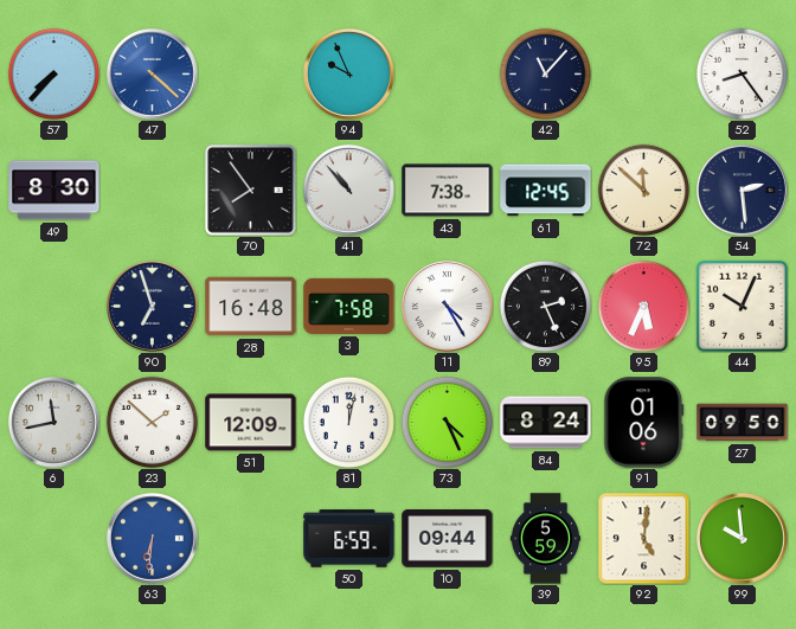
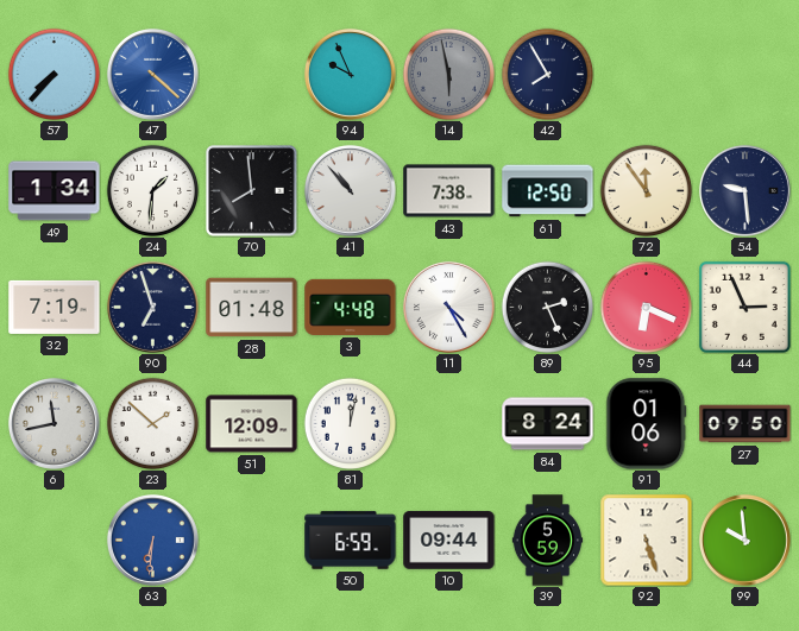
14: none -> 5:58
42: 11:07 -> 7:55
52: 8:24 -> none
49: 8:30 -> 1:34
24: none -> 1:31
70: 7:54 -> 7:59
61: 12:45 -> 12:50
72: 11:52 -> 11:54
54: 2:29 -> 9:29
32: none -> 7:19
28: 16:48 -> 01:48
3: 7:58 -> 4:48
95: 5:34 -> 6:19
44: 10:04 -> 2:56
73: 4:26 -> none
92: 5:01 -> 5:27
